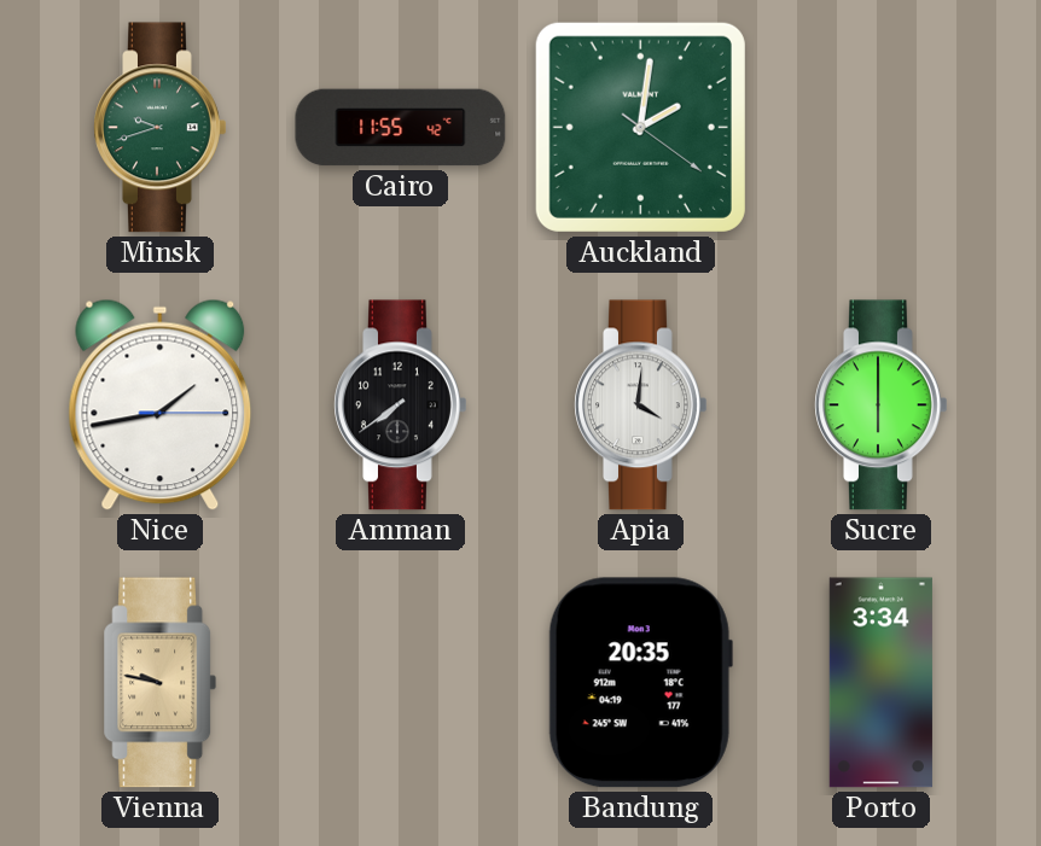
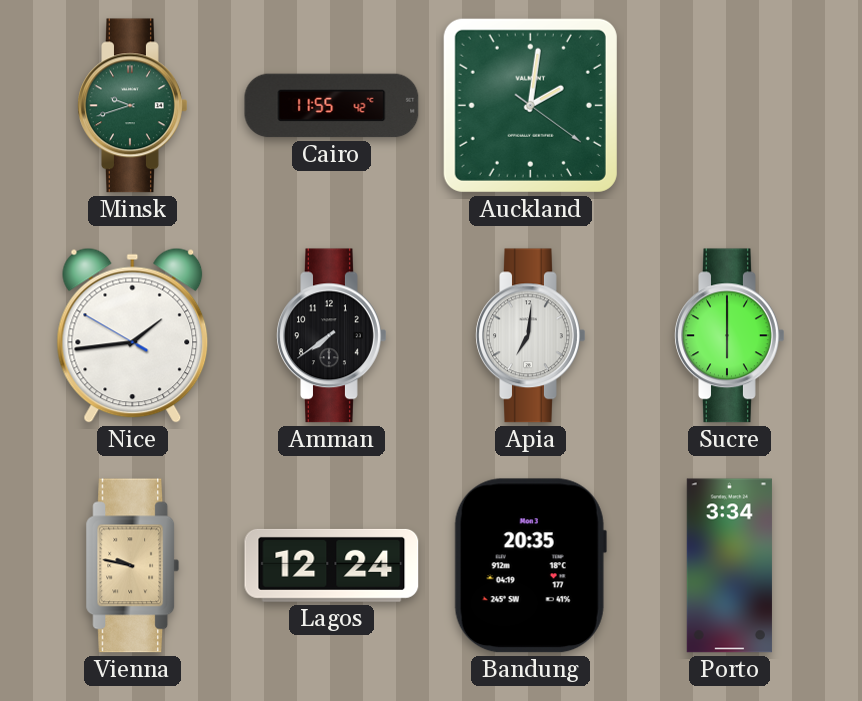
Nice: 1:43:15 -> 1:43:50
Apia: 4:01 -> 7:01
Lagos: none -> 12:24
